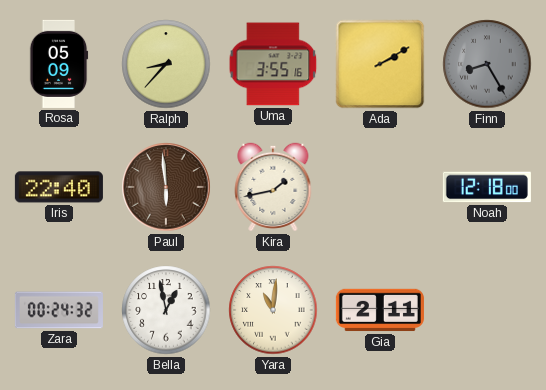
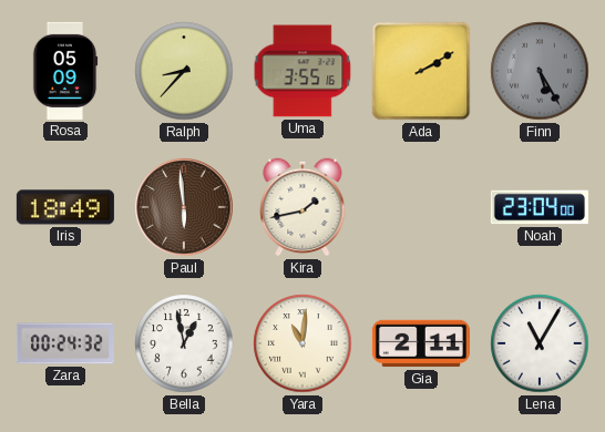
Finn: 8:25 -> 5:25
Iris: 22:40 -> 18:49
Noah: 12:18 -> 23:04
Lena: none -> 11:05
